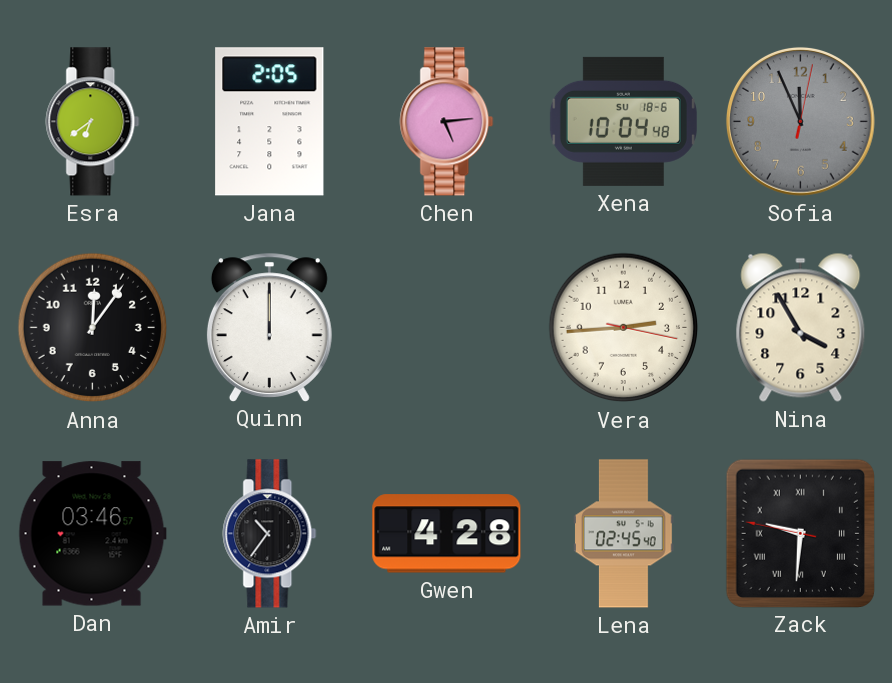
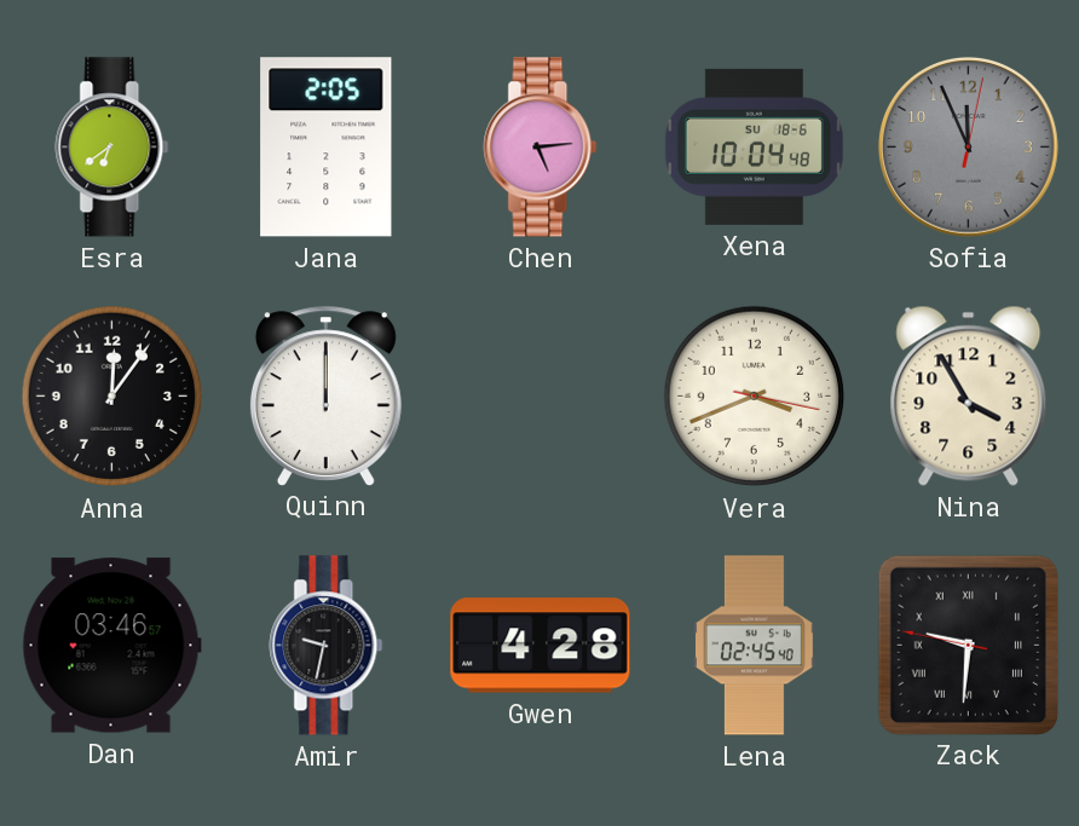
Vera: 2:44 -> 3:41
Amir: 10:36 -> 9:32
